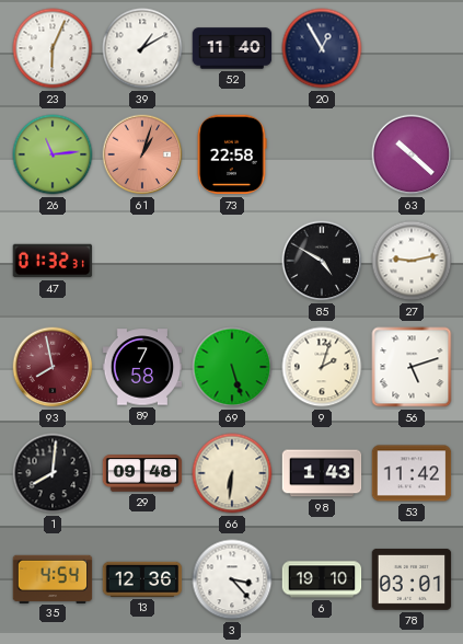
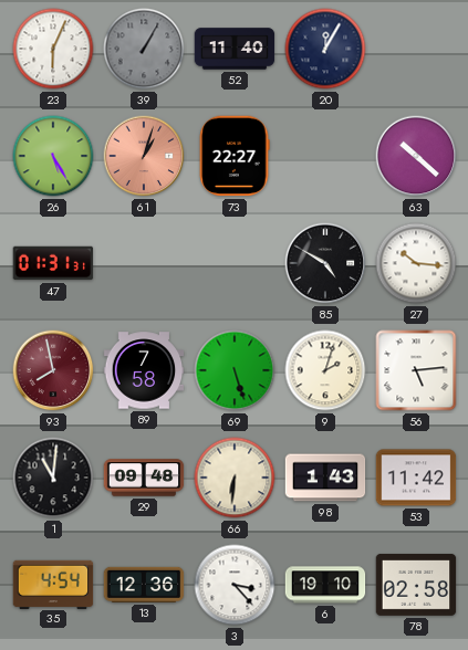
39: 1:10 -> 1:05
39 dial: white -> grey
20: 12:55 -> 12:05
26: 11:14 -> 5:25
73: 22:58 -> 22:27
47: 01:32 -> 01:31
27: 9:13 -> 10:16
56: 5:12 -> 5:14
1: 8:01 -> 11:01
78: 03:01 -> 02:58
